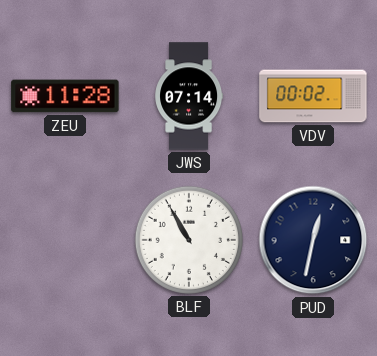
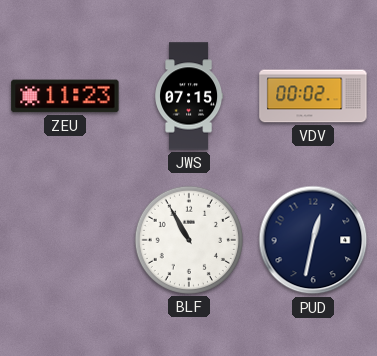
ZEU: 11:28 -> 11:23
JWS: 07:14 -> 07:15
